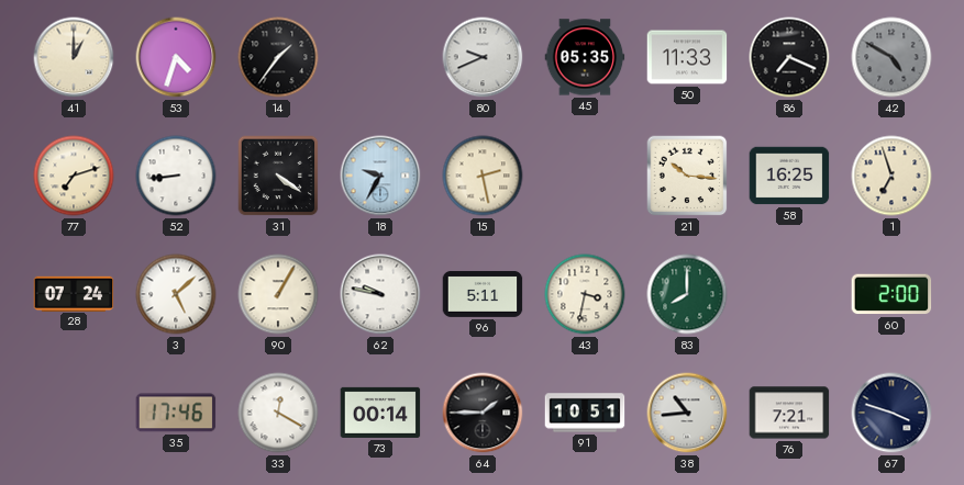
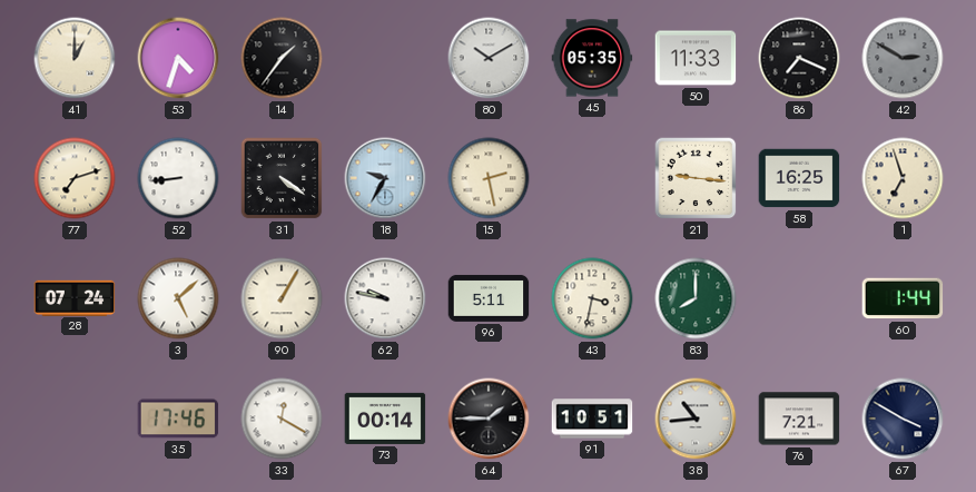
80: 9:41 -> 10:10
42: 4:50 -> 2:50
21: 10:16 -> 9:16
60: 2:00 -> 1:44
67: 3:48 -> 3:50
